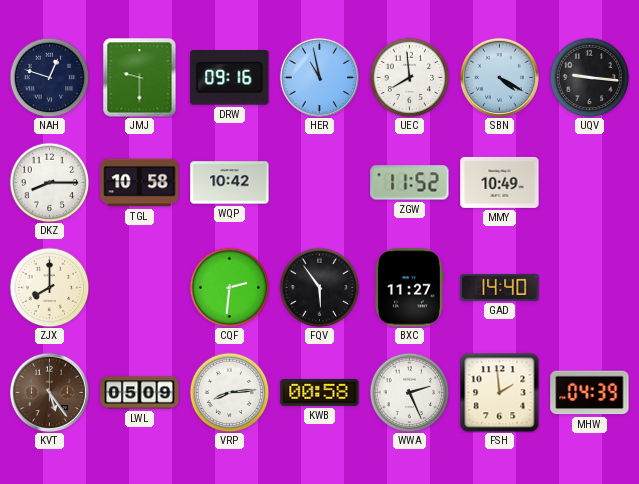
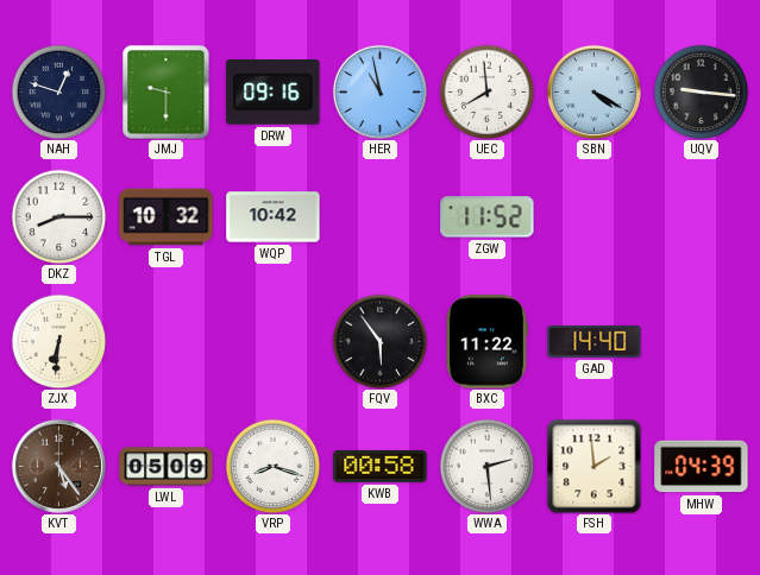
TGL: 10:58 -> 10:32
MMY: 10:49 -> none
ZJX: 8:00 -> 6:31
CQF: 2:31 -> none
BXC: 11:27 -> 11:22
VRP: 8:14 -> 8:18
WWA: 2:26 -> 2:29
